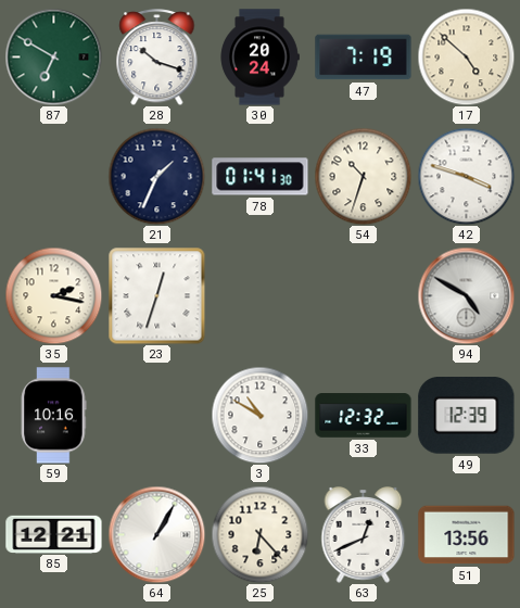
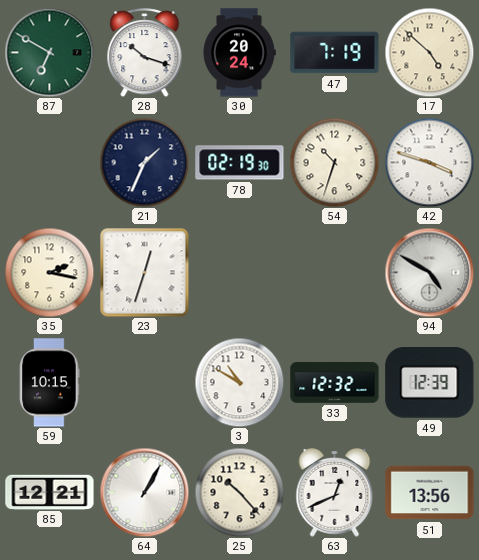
78: 01:41 -> 02:19
59: 10:16 -> 10:15
25: 6:23 -> 10:23
